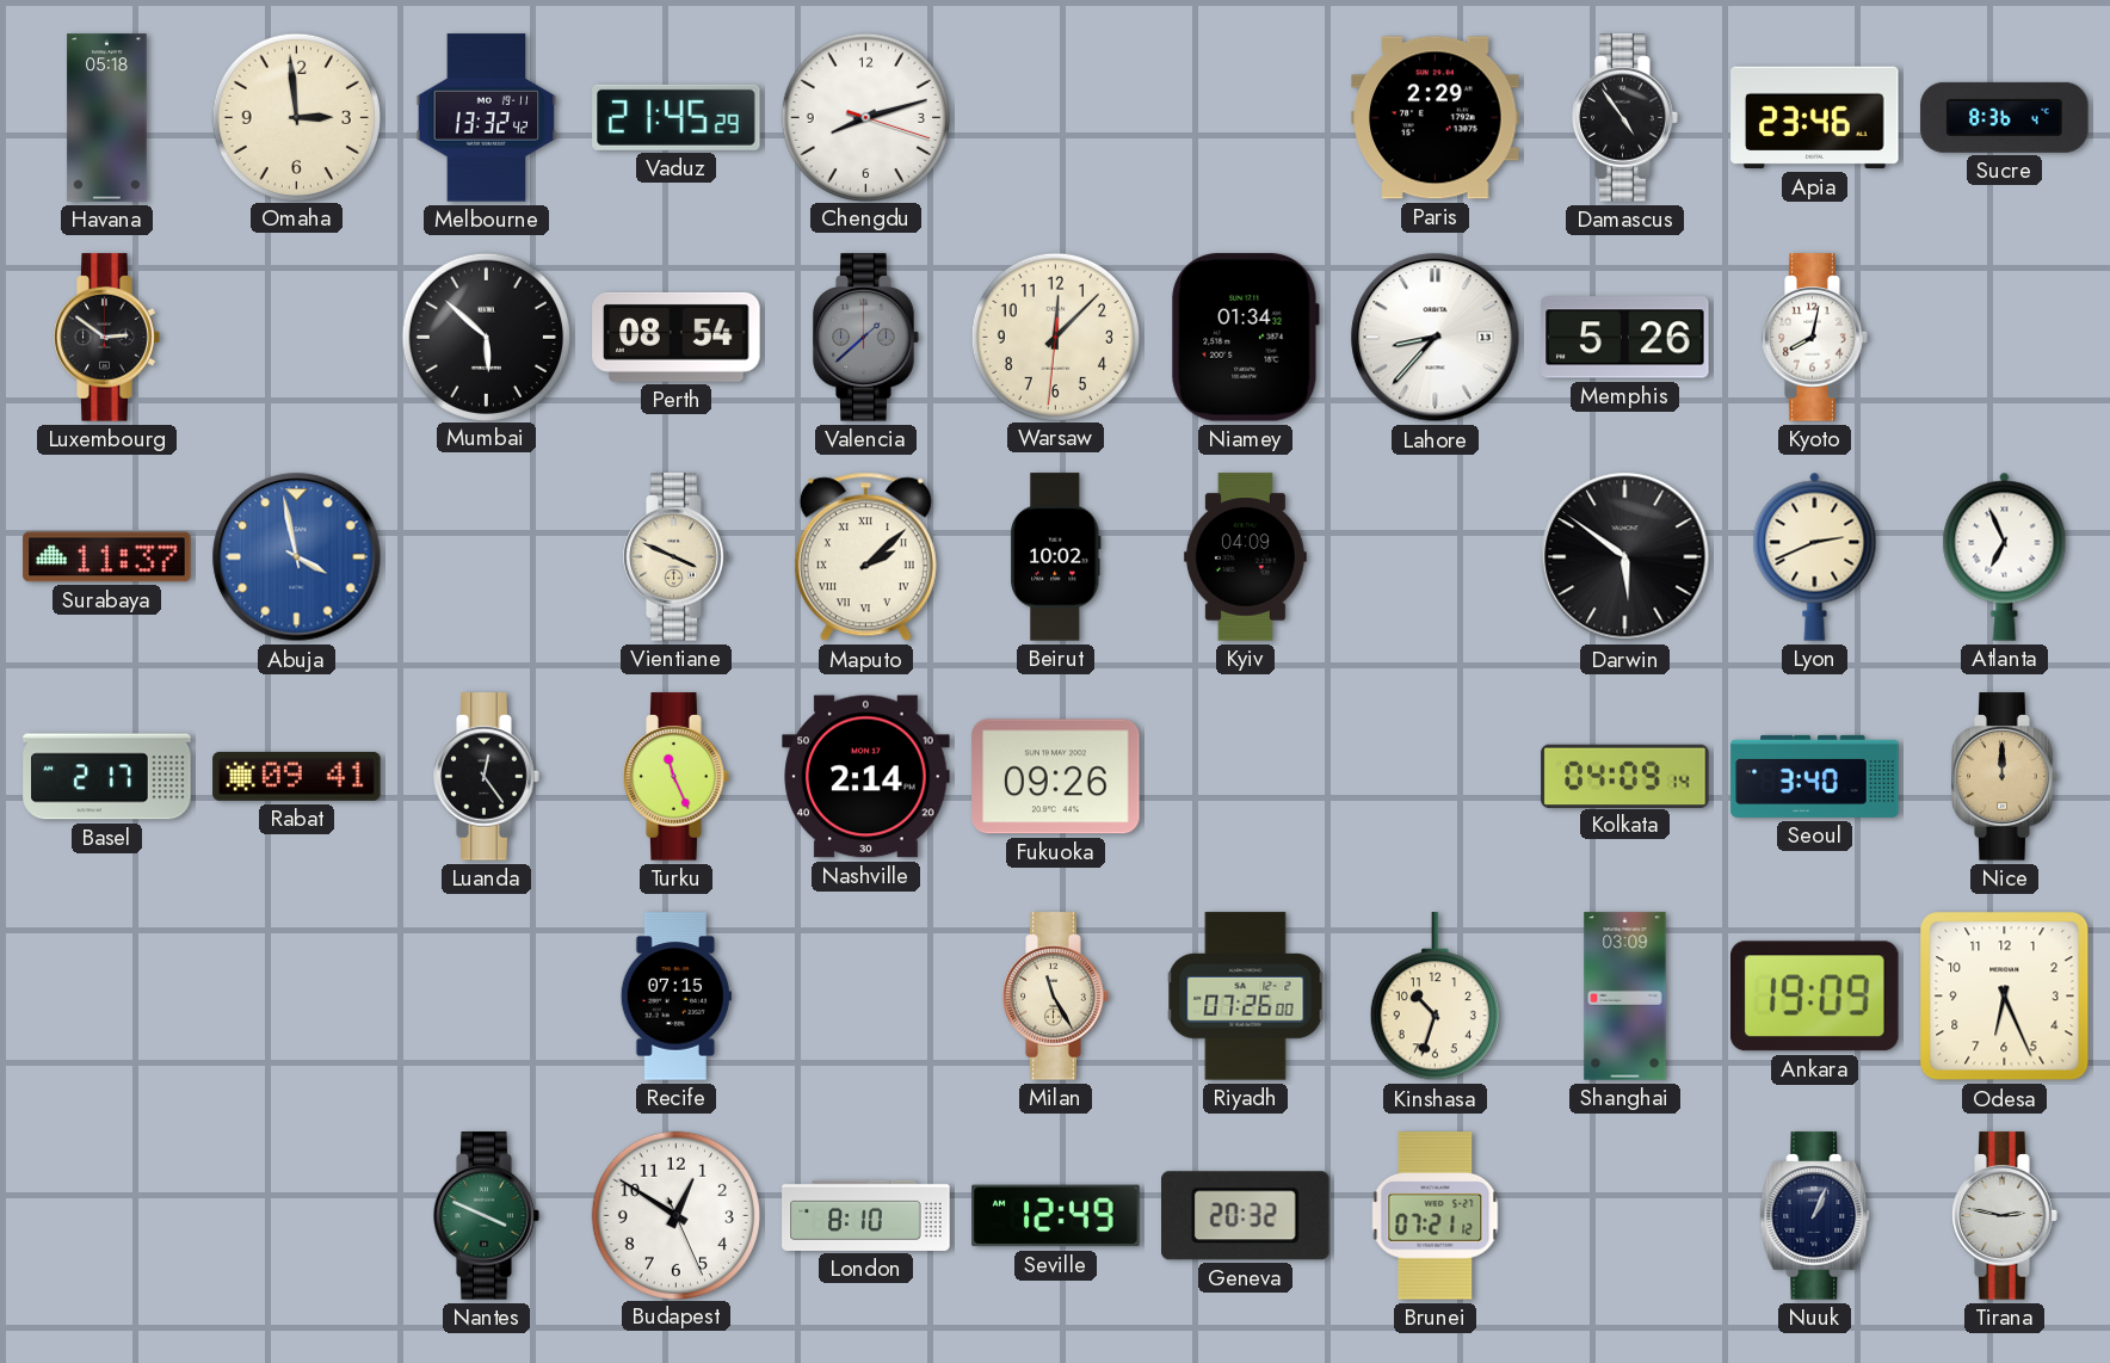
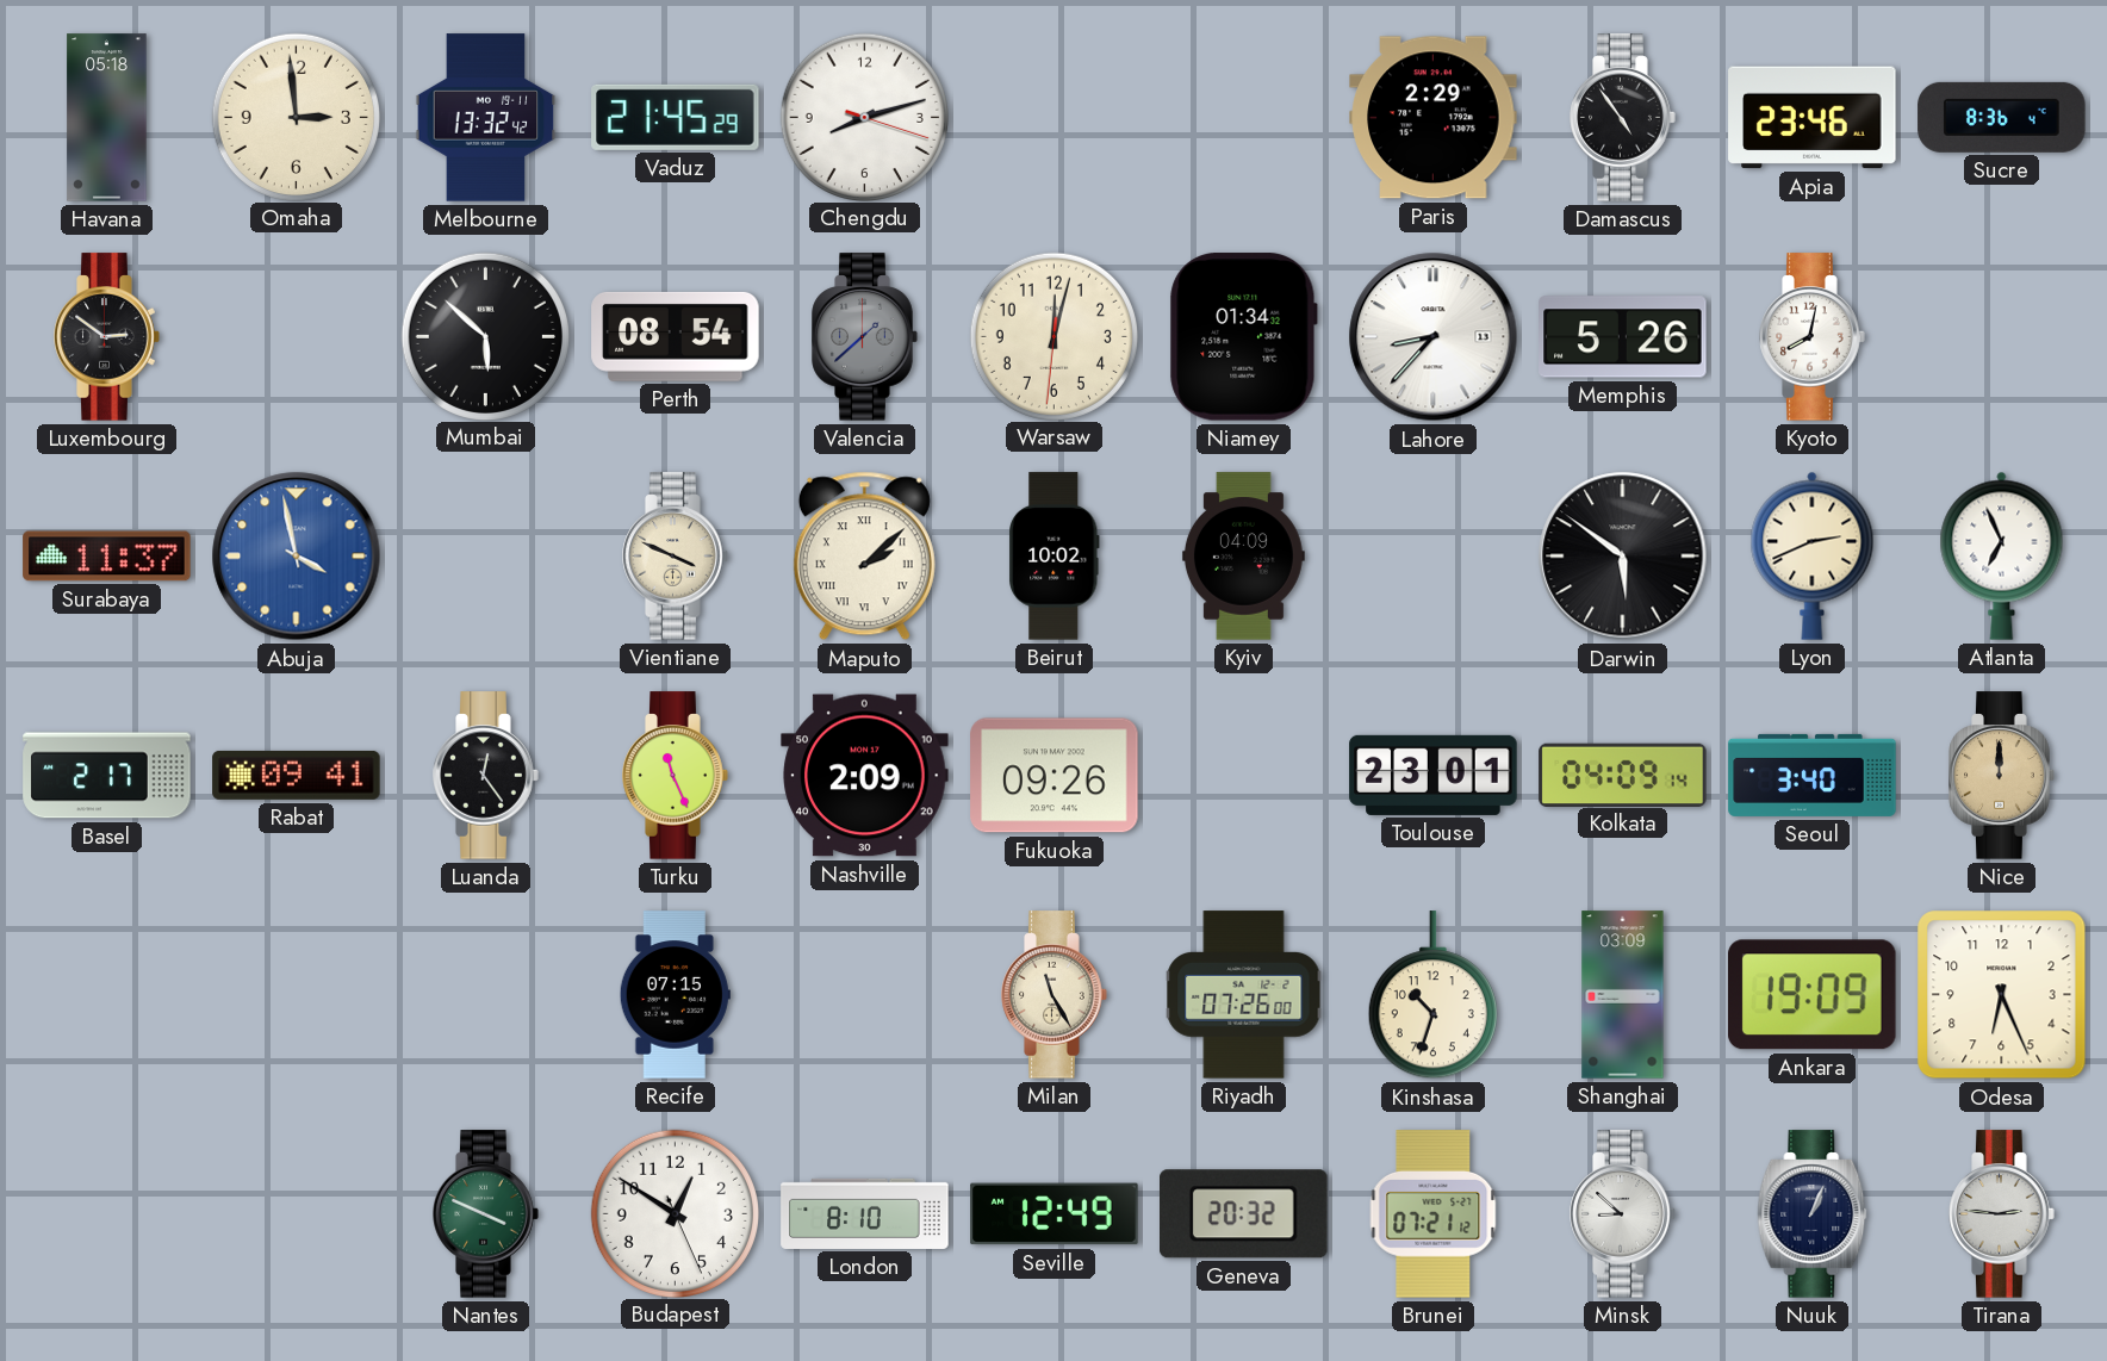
Warsaw: 12:07 -> 12:02
Nashville: 2:14 -> 2:09
Toulouse: none -> 23:01
Minsk: none -> 8:52
Tirana: 2:47 -> 2:46
